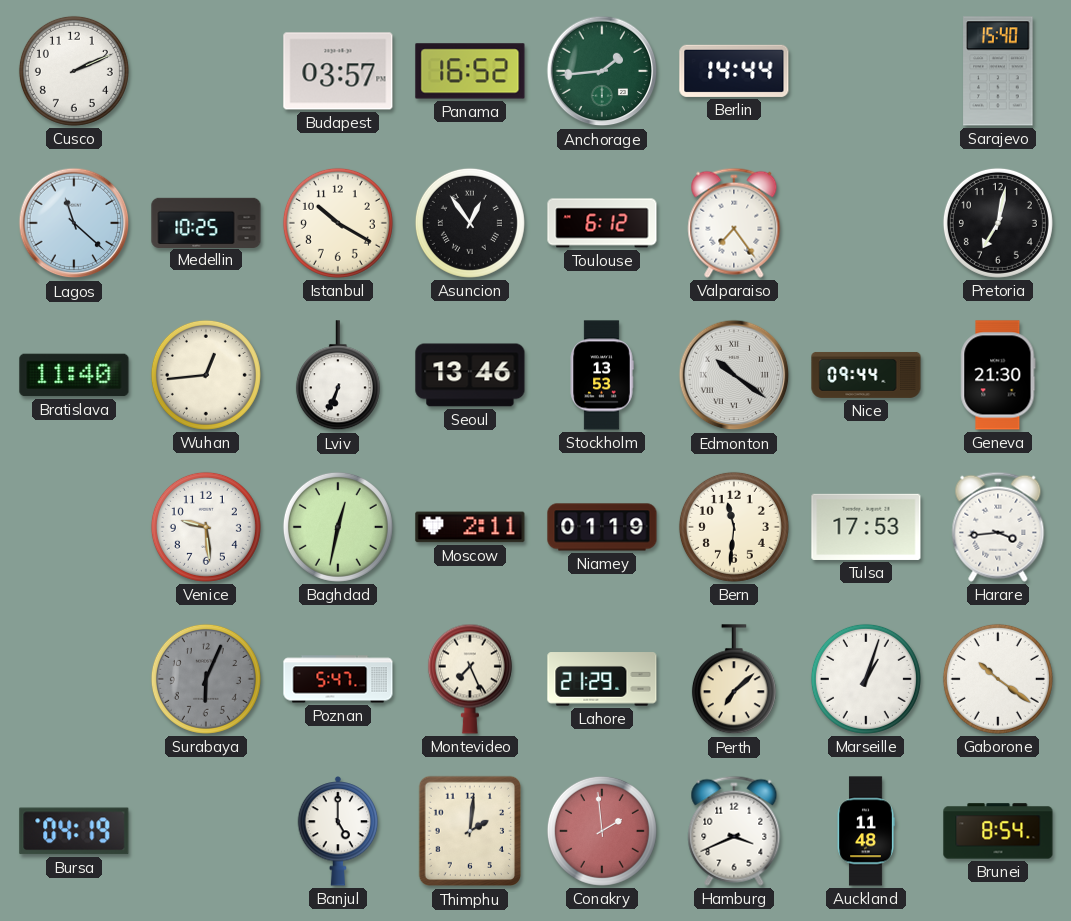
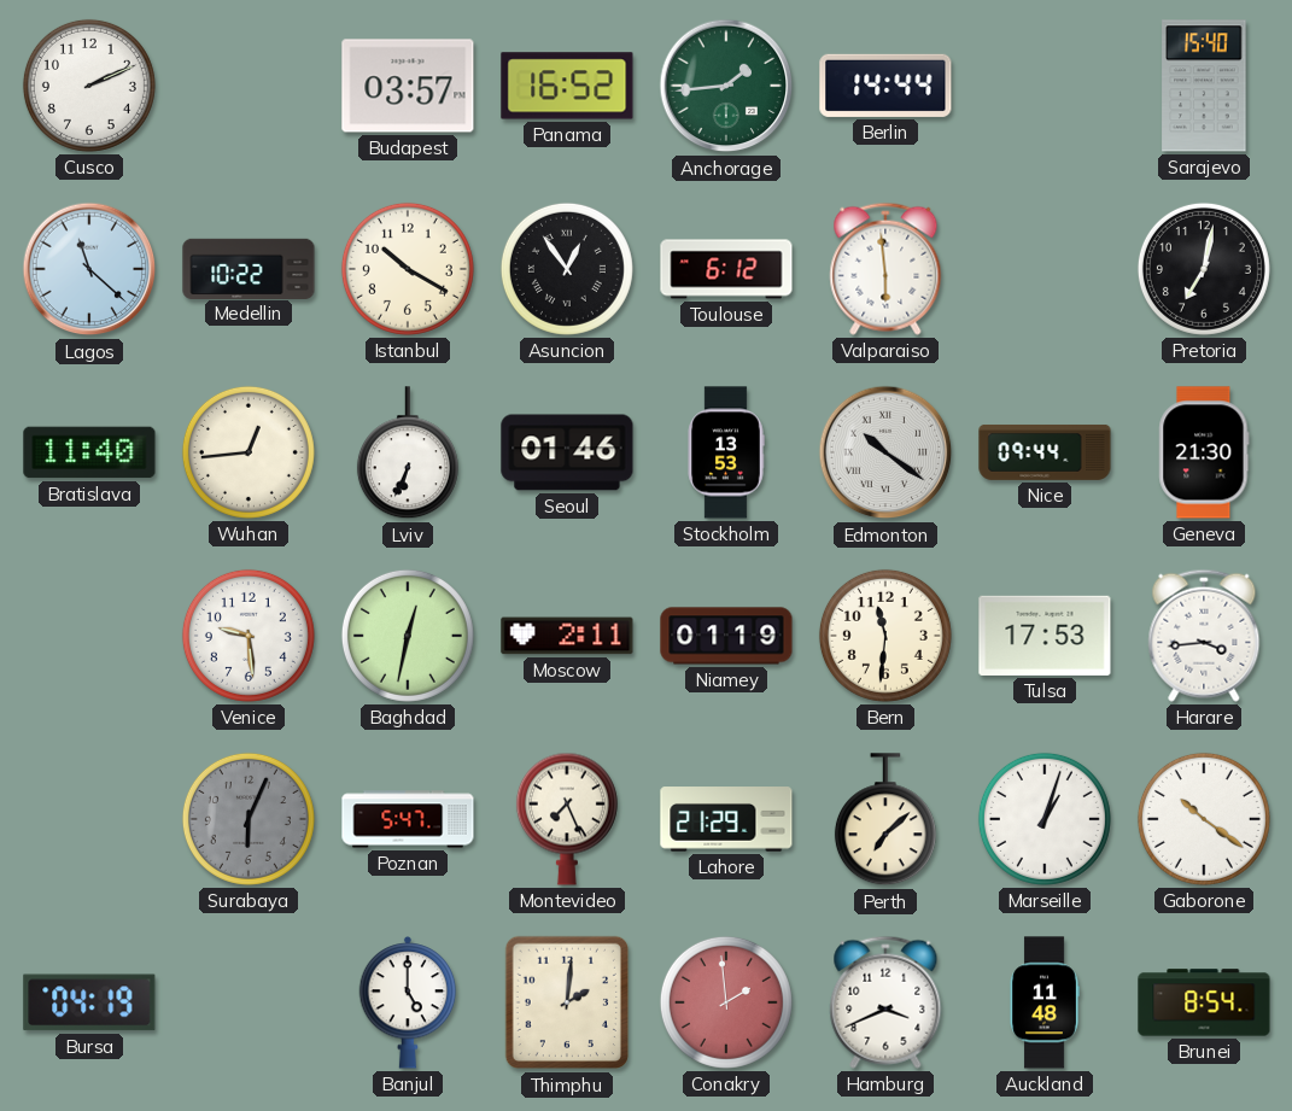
Medellin: 10:25 -> 10:22
Valparaiso: 7:24 -> 5:59
Seoul: 13:46 -> 01:46
